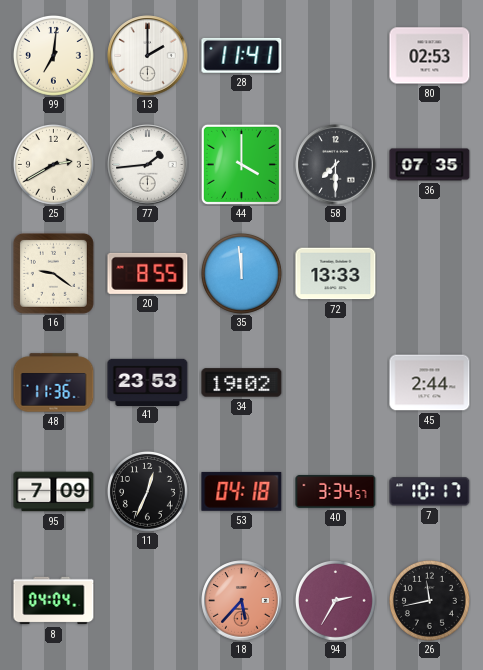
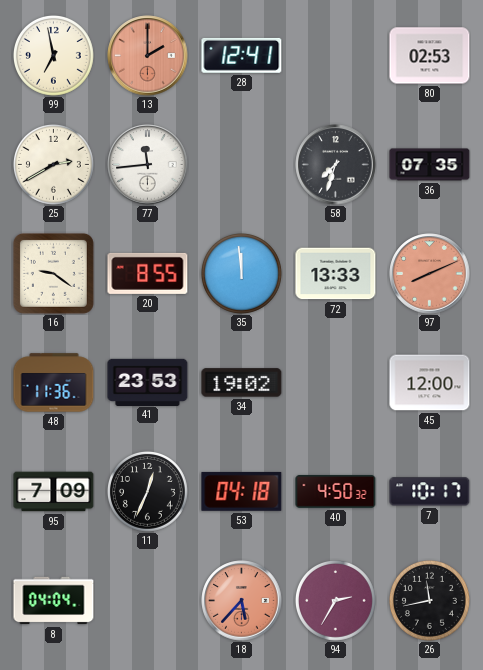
99: 7:01 -> 6:58
13 dial: white -> salmon
28: 11:41 -> 12:41
77: 1:44 -> 11:44
44: 4:00 -> none
58: 7:30 -> 7:33
97: none -> 8:11
45: 2:44 -> 12:00
40: 3:34 -> 4:50
